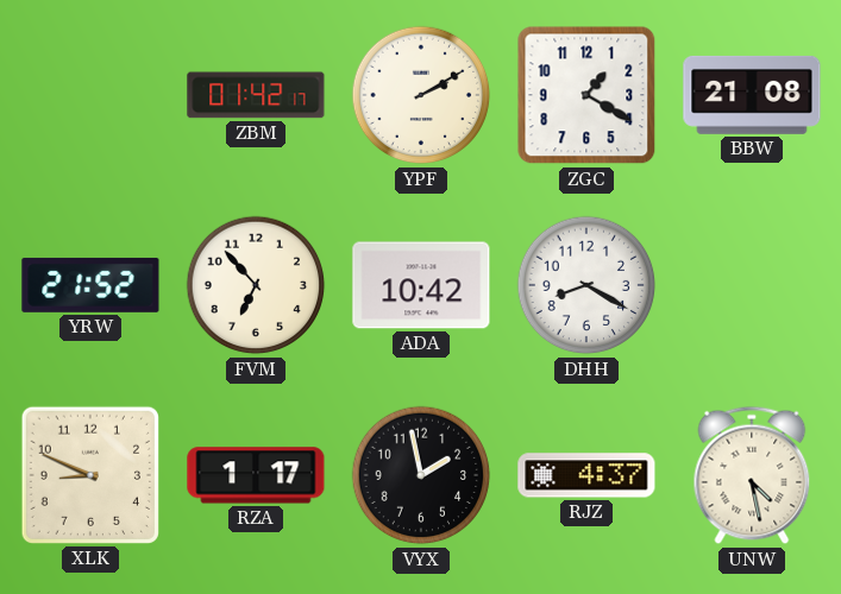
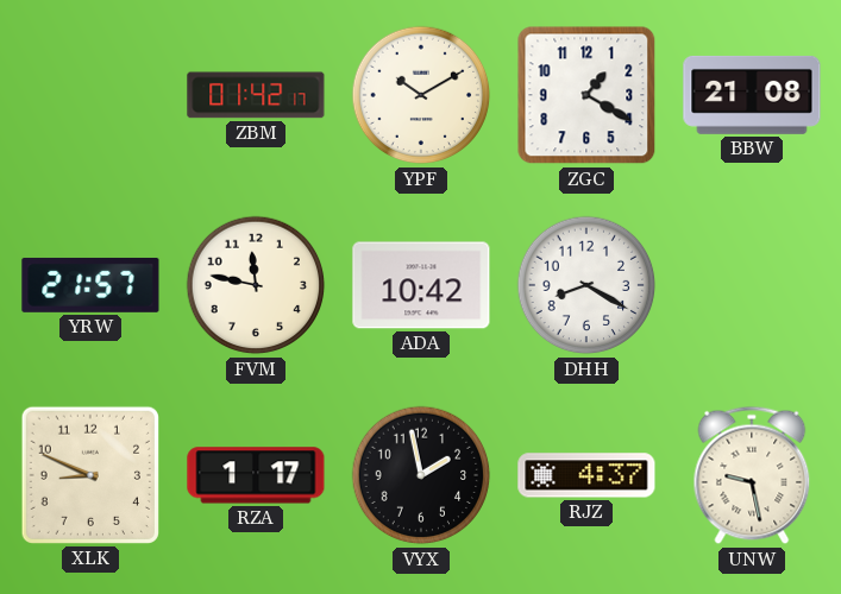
YPF: 2:10 -> 10:10
YRW: 21:52 -> 21:57
FVM: 6:53 -> 11:47
UNW: 4:28 -> 9:28
